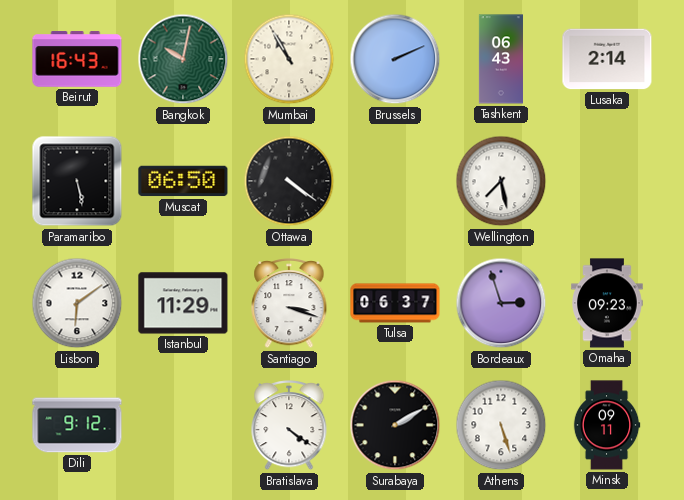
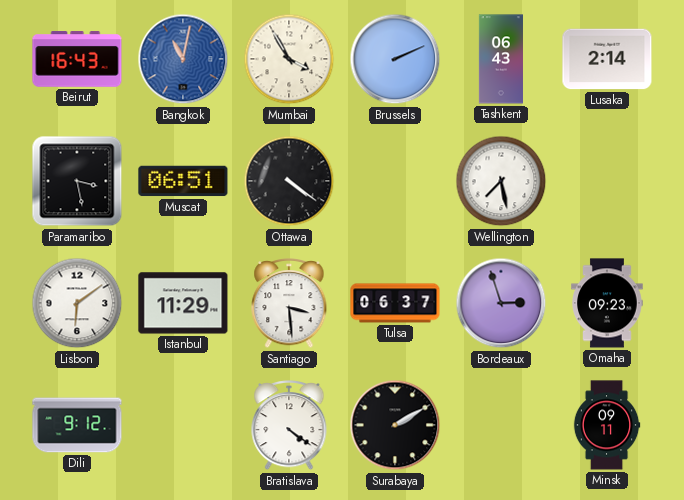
Bangkok: 10:02 -> 11:02
Bangkok dial: green -> blue
Mumbai: 10:55 -> 3:55
Paramaribo: 5:28 -> 3:28
Muscat: 06:50 -> 06:51
Santiago: 3:18 -> 3:29
Athens: 5:27 -> none
